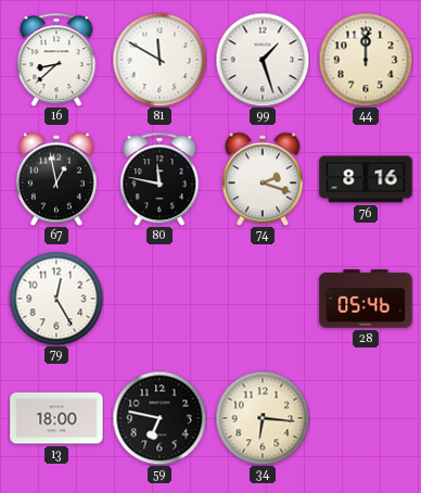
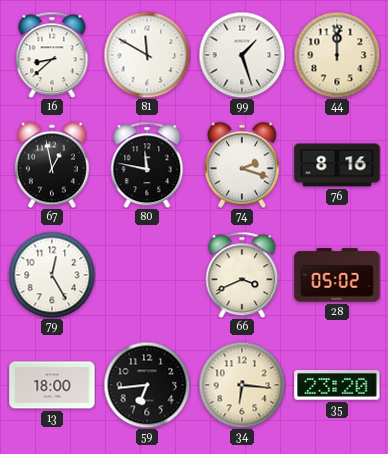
66: none -> 3:41
28: 05:46 -> 05:02
59: 6:47 -> 6:44
35: none -> 23:20
